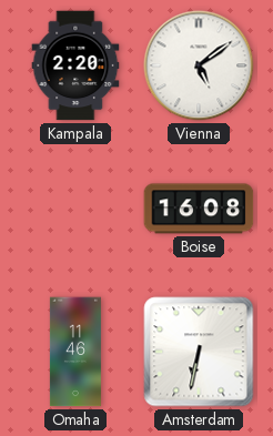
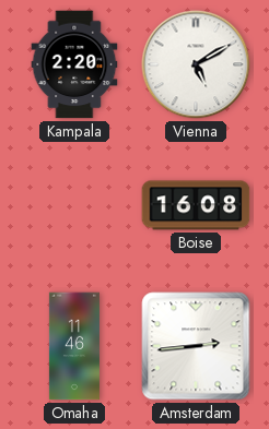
Vienna: 5:09 -> 5:10
Amsterdam: 6:32 -> 2:44
